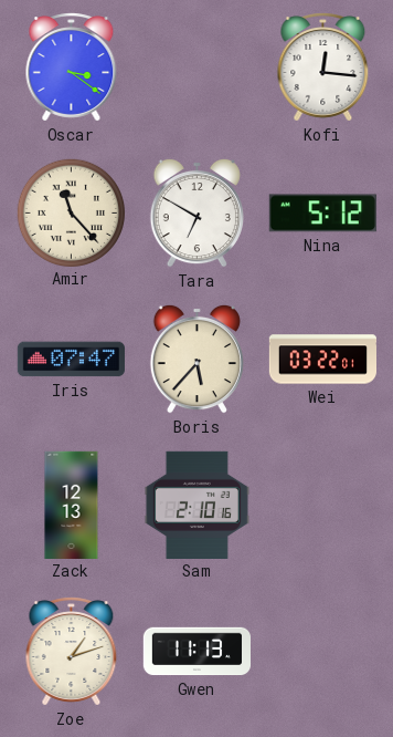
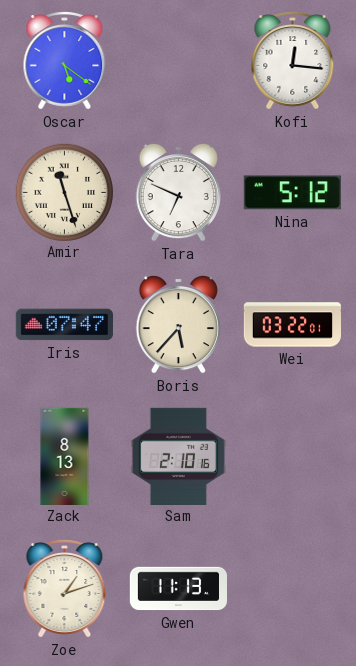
Oscar: 3:21 -> 5:21
Amir: 11:23 -> 11:27
Tara: 6:50 -> 6:49
Zack: 12:13 -> 8:13
